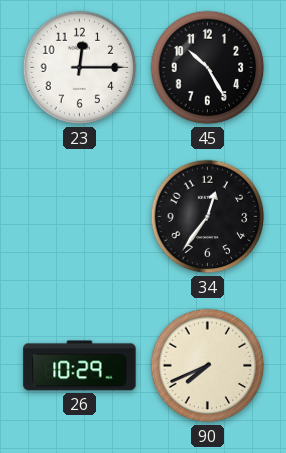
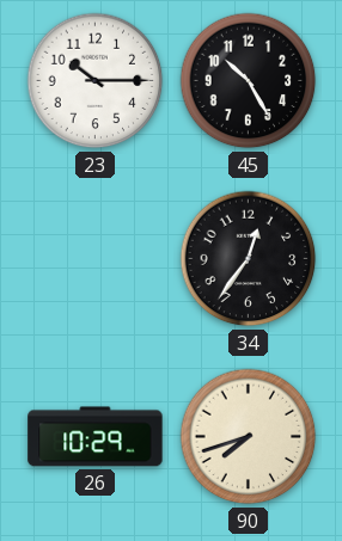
23: 12:15 -> 10:15
90: 7:41 -> 7:42
